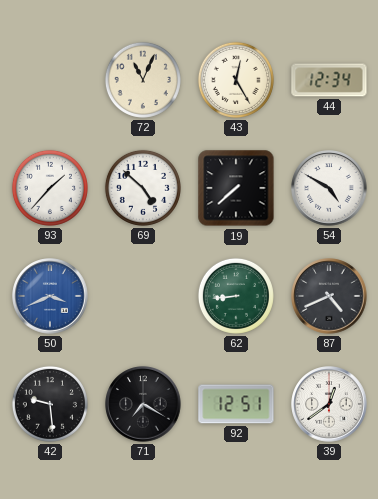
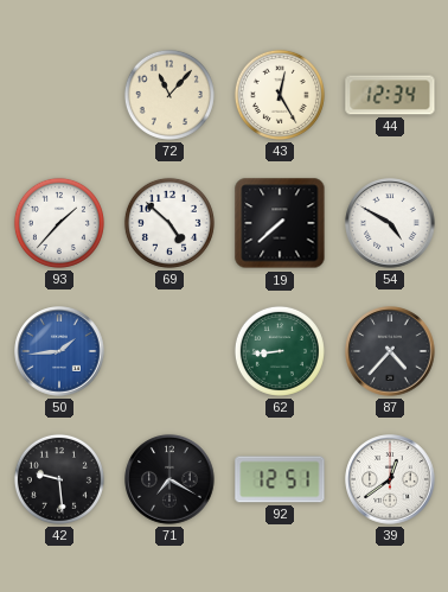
72: 11:04 -> 11:07
50: 3:41 -> 1:44
87: 4:41 -> 4:37
